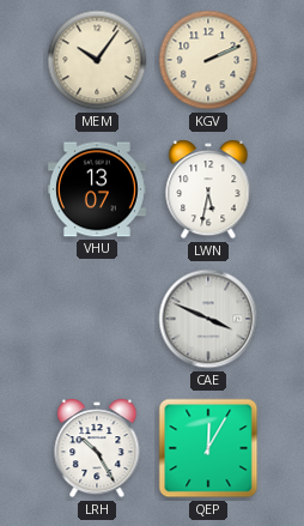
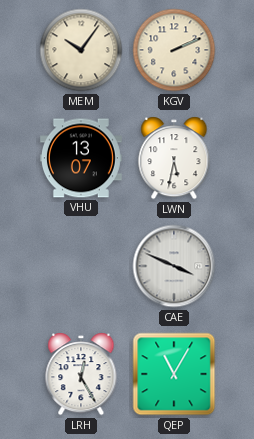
LRH: 10:25 -> 12:25
QEP: 12:05 -> 11:05
